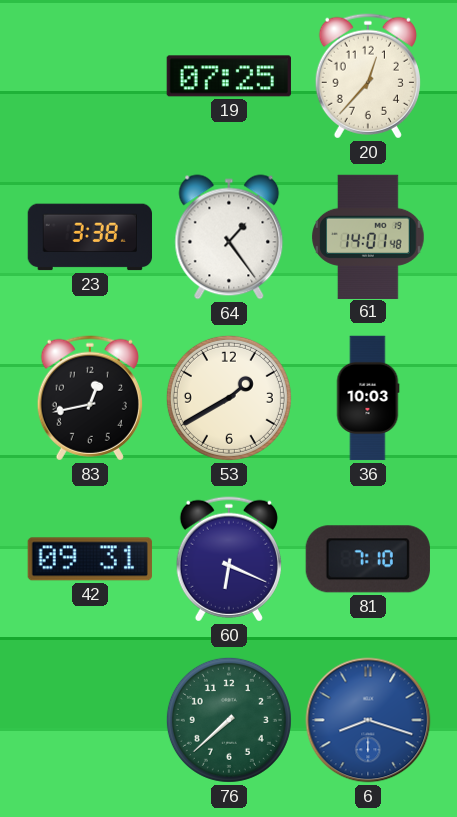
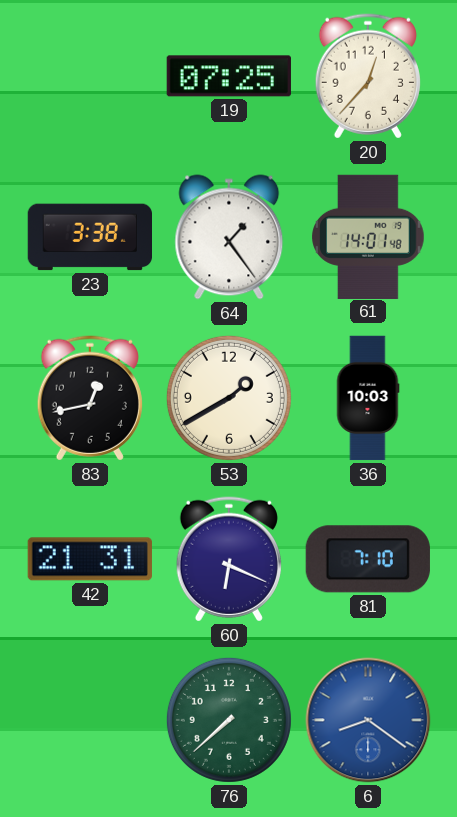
42: 09:31 -> 21:31
6: 8:18 -> 8:21
